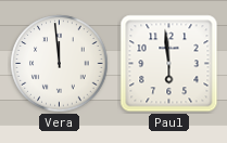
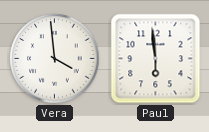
Vera: 11:59 -> 3:59
